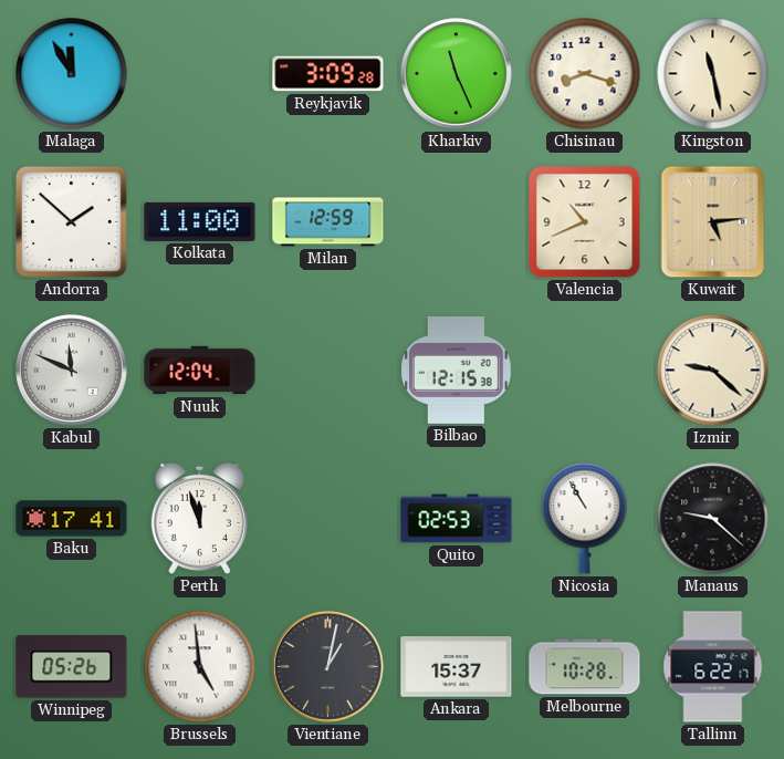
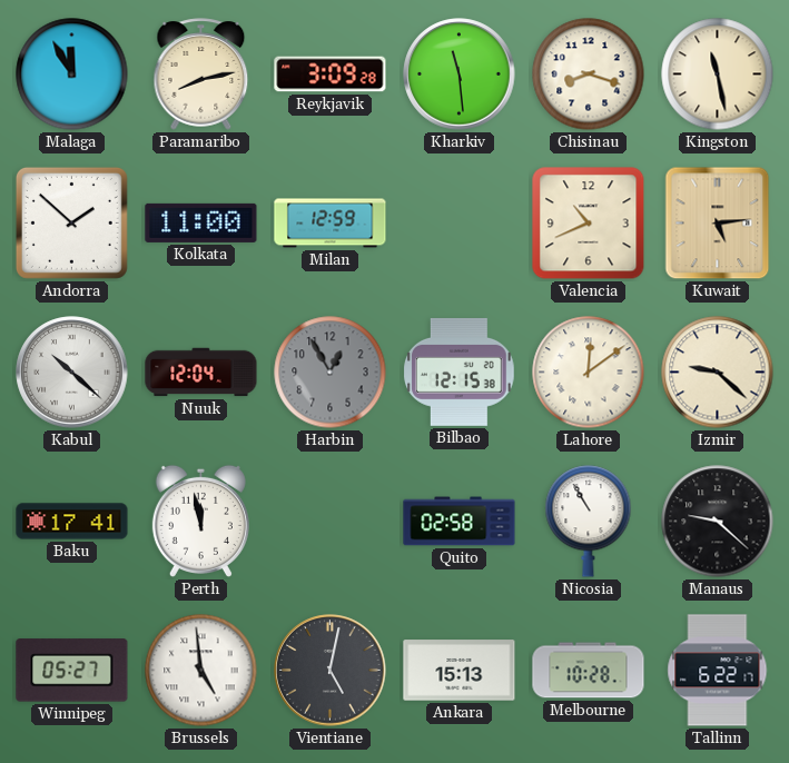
Paramaribo: none -> 8:13
Kharkiv: 11:26 -> 11:29
Kabul: 11:49 -> 10:22
Harbin: none -> 12:55
Lahore: none -> 12:09
Perth: 11:57 -> 11:58
Quito: 02:53 -> 02:58
Winnipeg: 05:26 -> 05:27
Vientiane: 1:02 -> 5:02
Ankara: 15:37 -> 15:13
